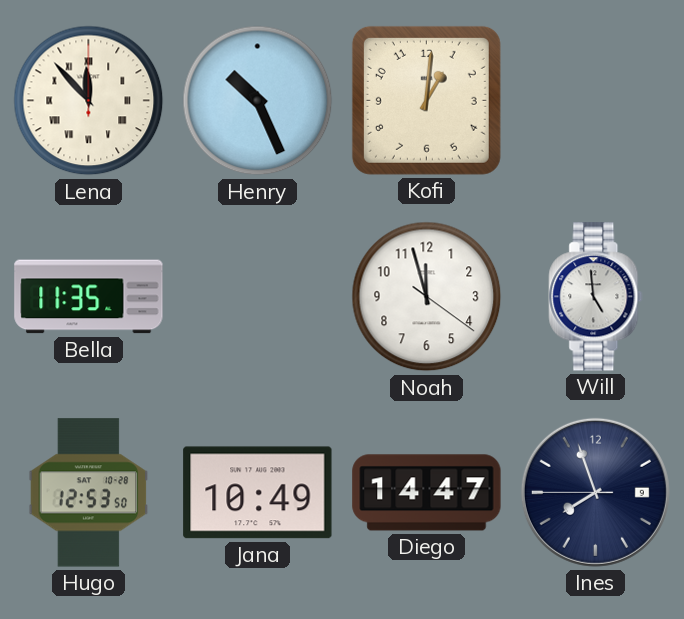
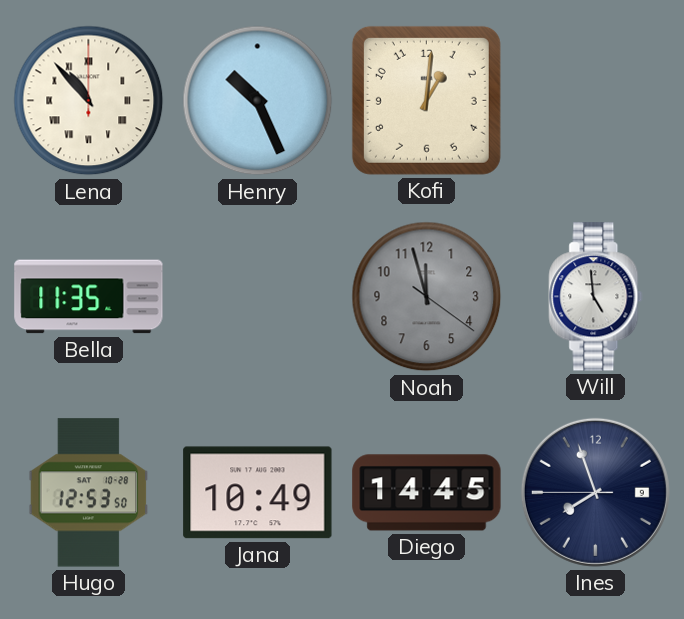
Lena: 11:53 -> 10:53
Noah dial: white -> grey
Diego: 14:47 -> 14:45
